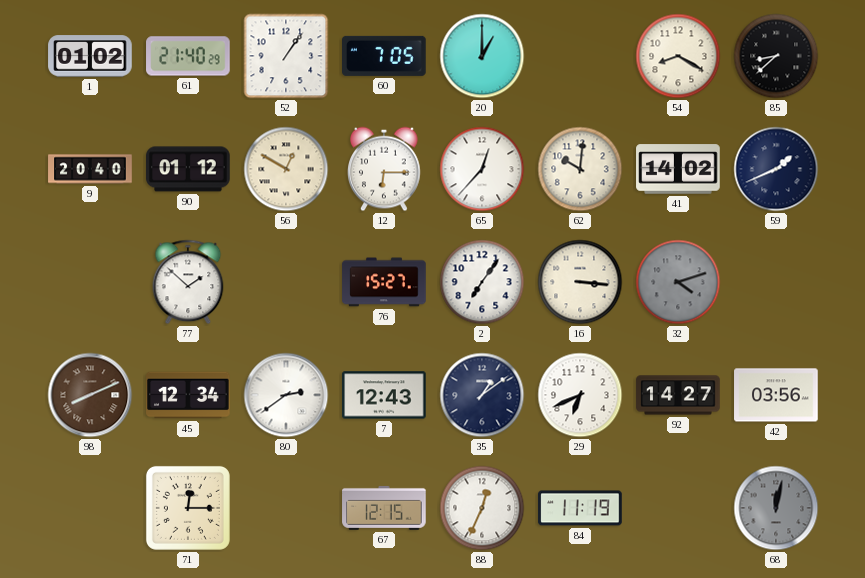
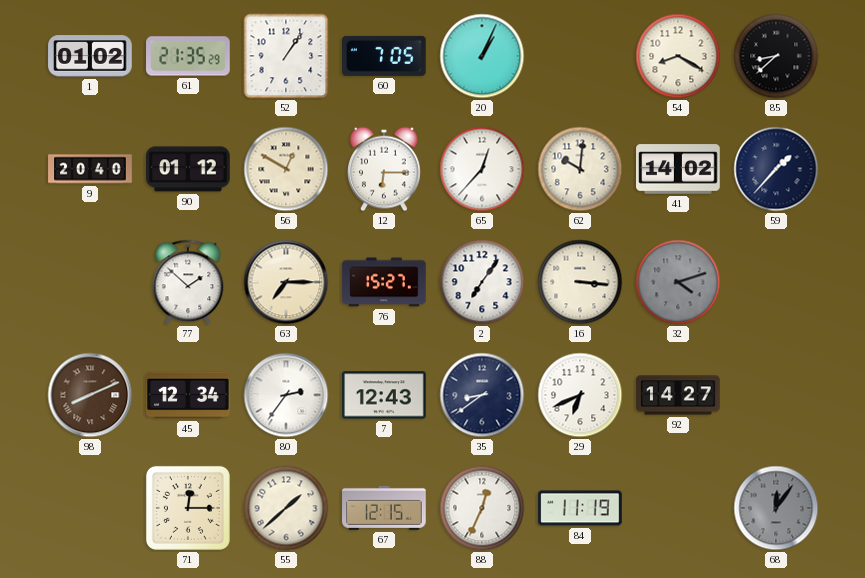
61: 21:40 -> 21:35
20: 1:00 -> 1:04
59: 1:41 -> 1:37
63: none -> 7:15
80: 2:39 -> 2:36
35: 1:09 -> 8:39
42: 03:56 -> none
55: none -> 1:38
68: 12:02 -> 12:06
